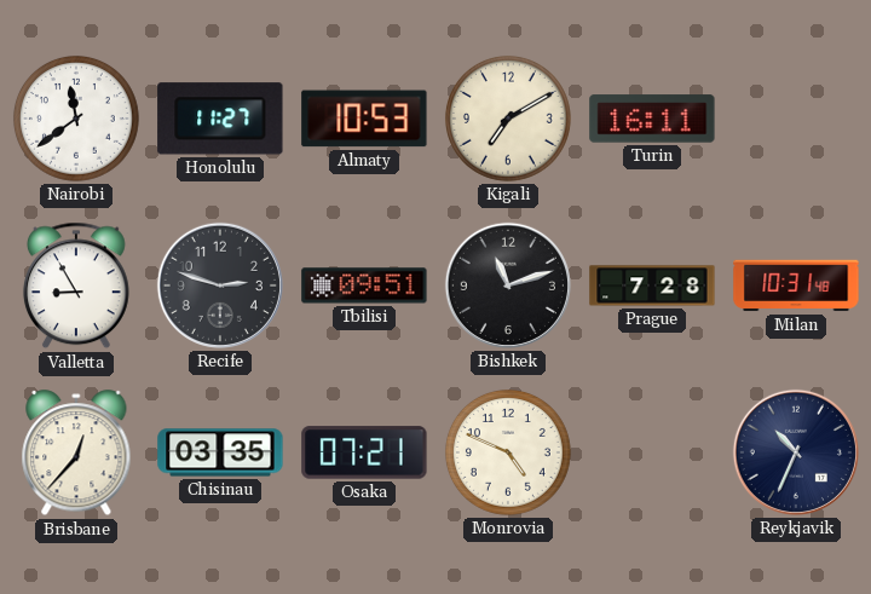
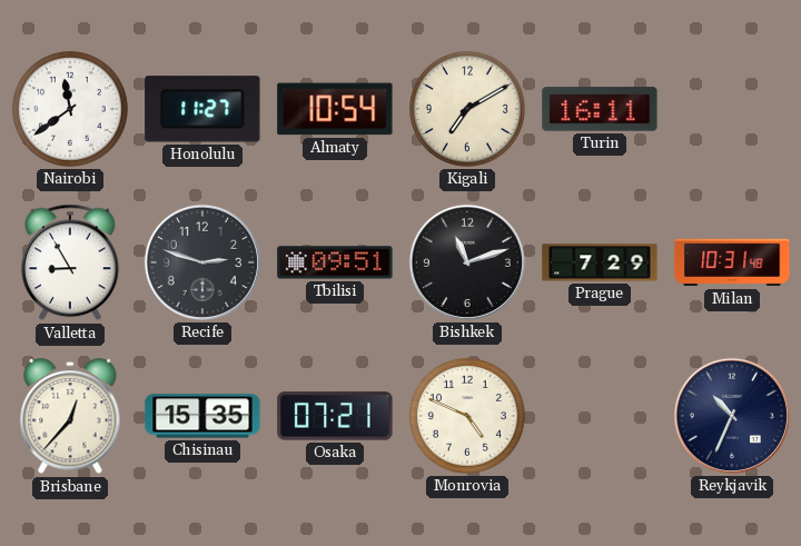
Almaty: 10:53 -> 10:54
Prague: 7:28 -> 7:29
Chisinau: 03:35 -> 15:35
